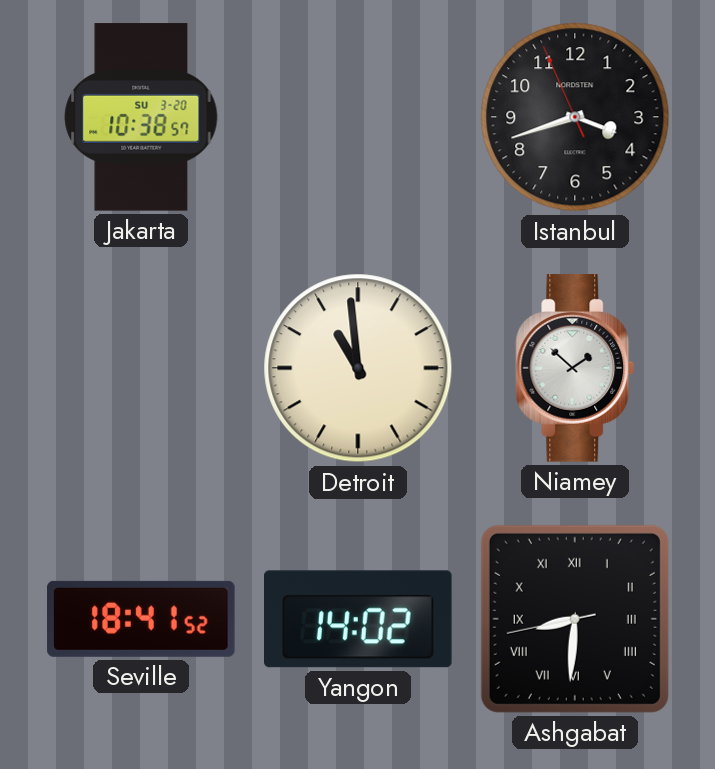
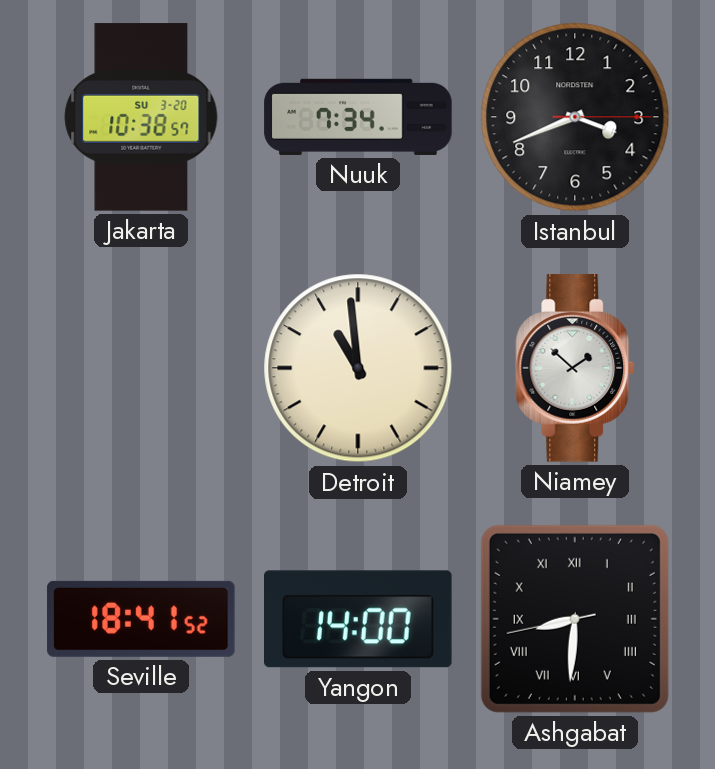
Nuuk: none -> 7:34
Istanbul: 3:41:56 -> 3:41:15
Yangon: 14:02 -> 14:00
